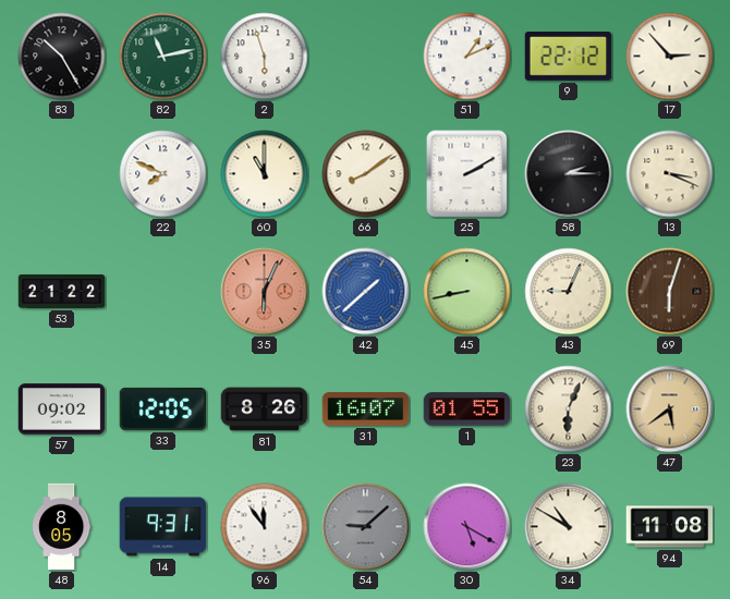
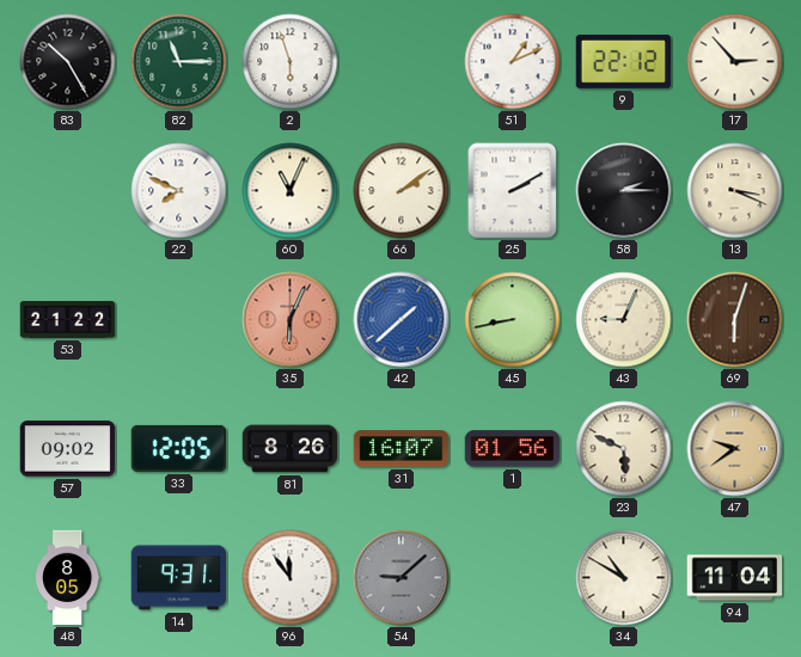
82: 11:13 -> 11:15
60: 11:00 -> 11:04
66: 8:09 -> 2:09
1: 01:55 -> 01:56
23: 6:04 -> 5:49
47: 5:39 -> 9:39
30: 5:20 -> none
94: 11:08 -> 11:04
